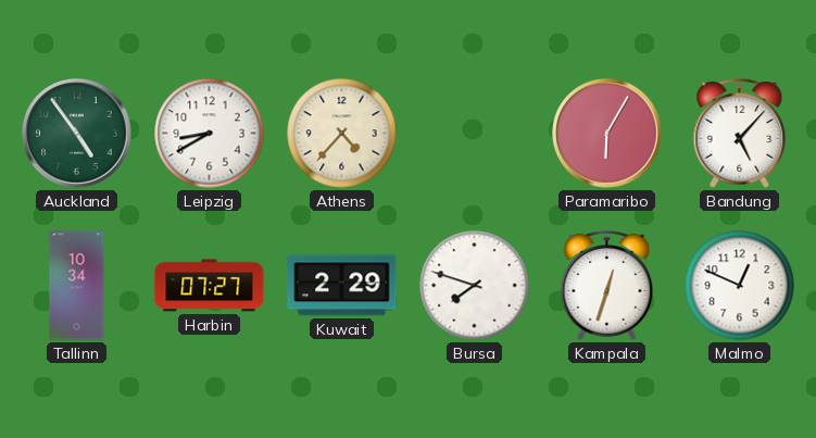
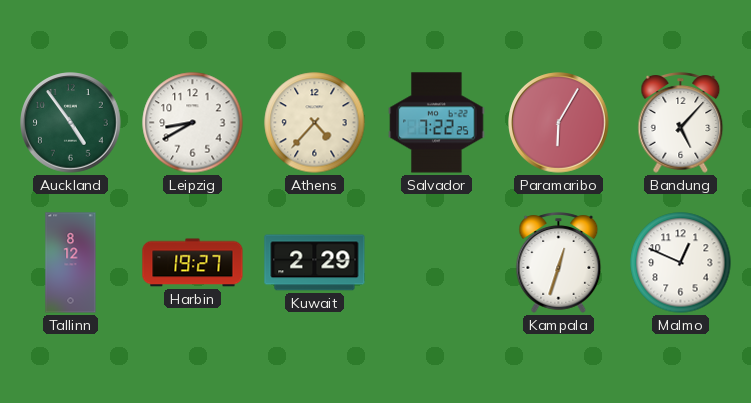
Salvador: none -> 7:22
Tallinn: 10:34 -> 8:12
Harbin: 07:27 -> 19:27
Bursa: 7:48 -> none
